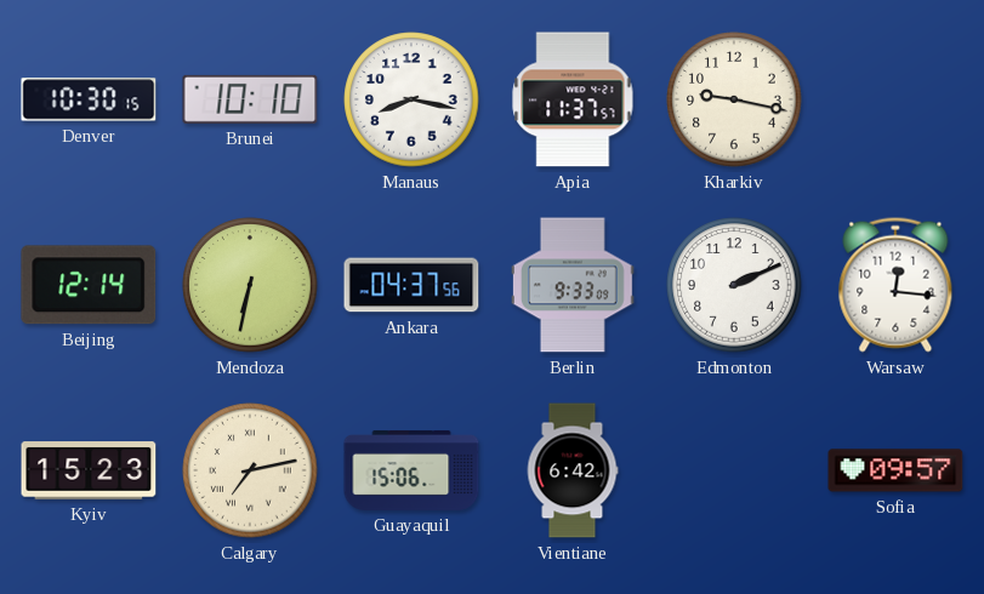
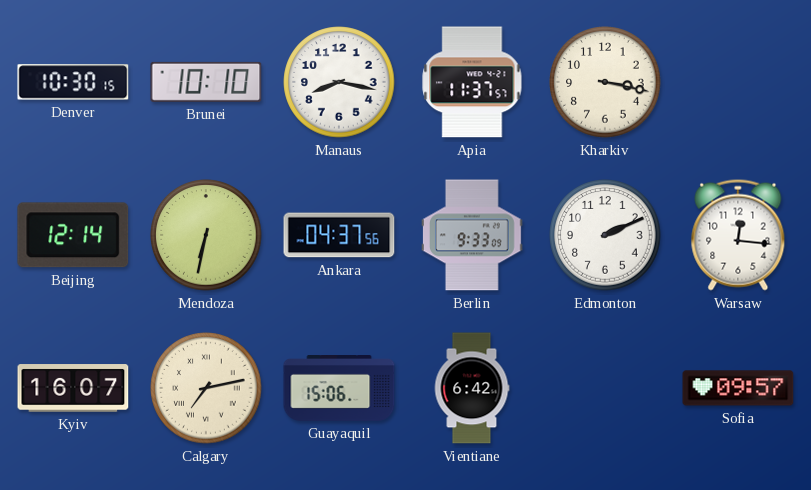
Kharkiv: 9:17 -> 3:17
Kyiv: 15:23 -> 16:07
